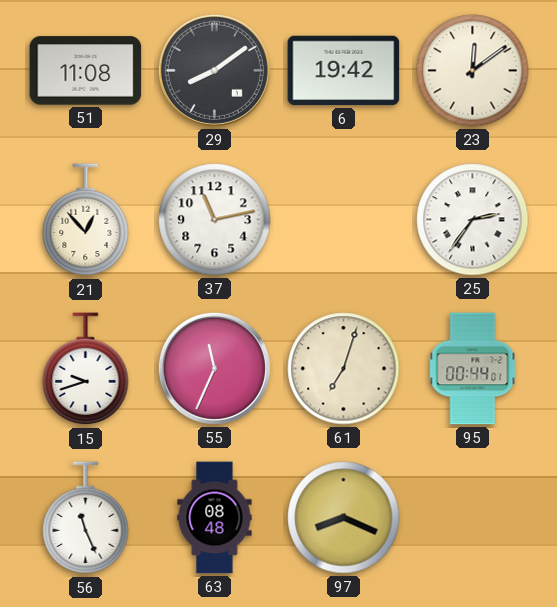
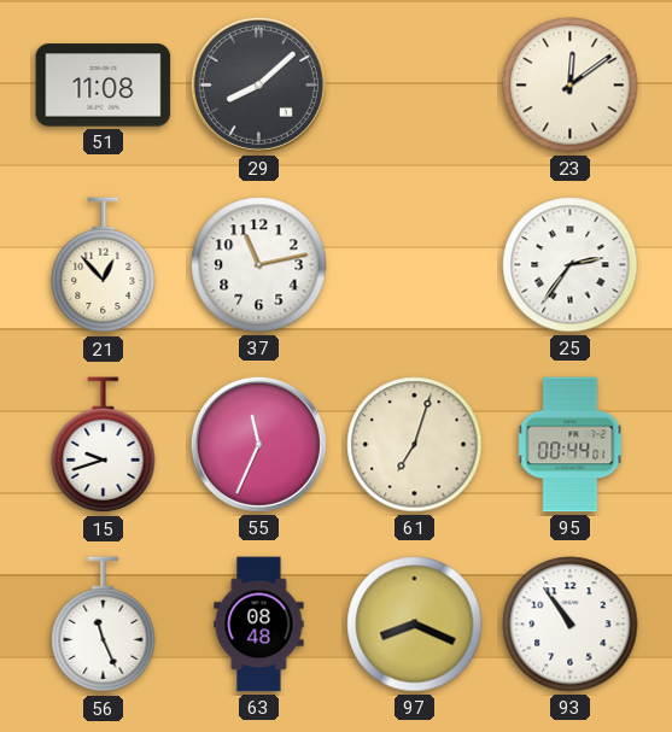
29: 8:09 -> 8:08
6: 19:42 -> none
93: none -> 10:54
